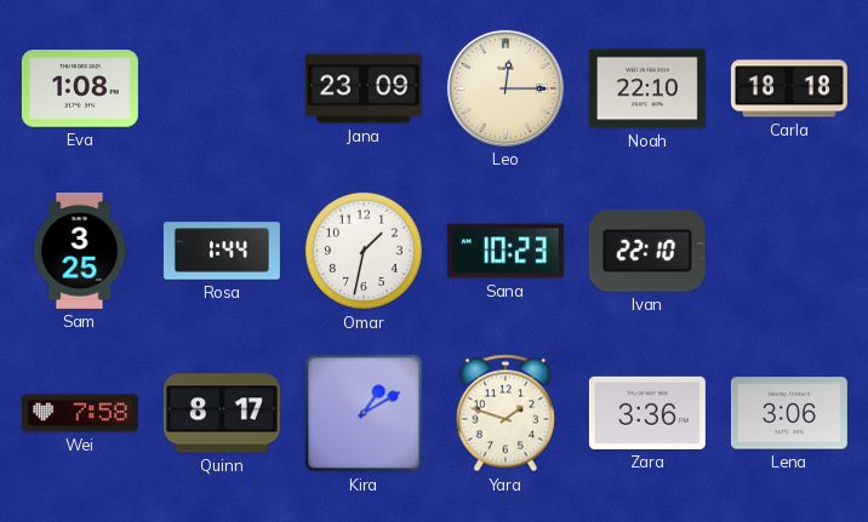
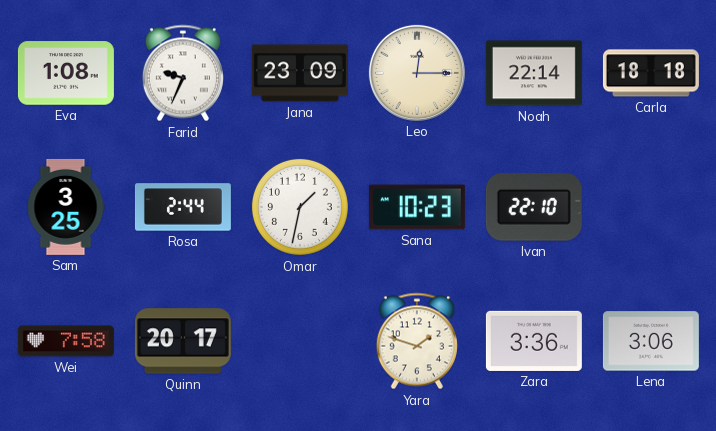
Farid: none -> 9:34
Noah: 22:10 -> 22:14
Rosa: 1:44 -> 2:44
Quinn: 8:17 -> 20:17
Kira: 1:10 -> none
